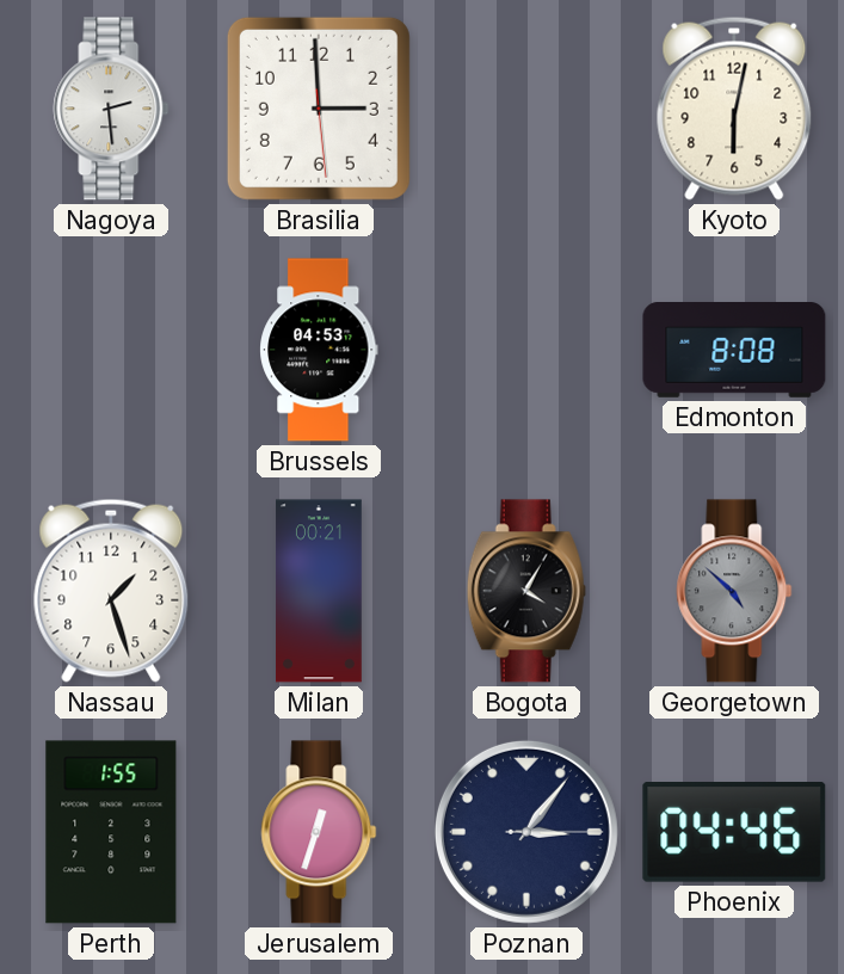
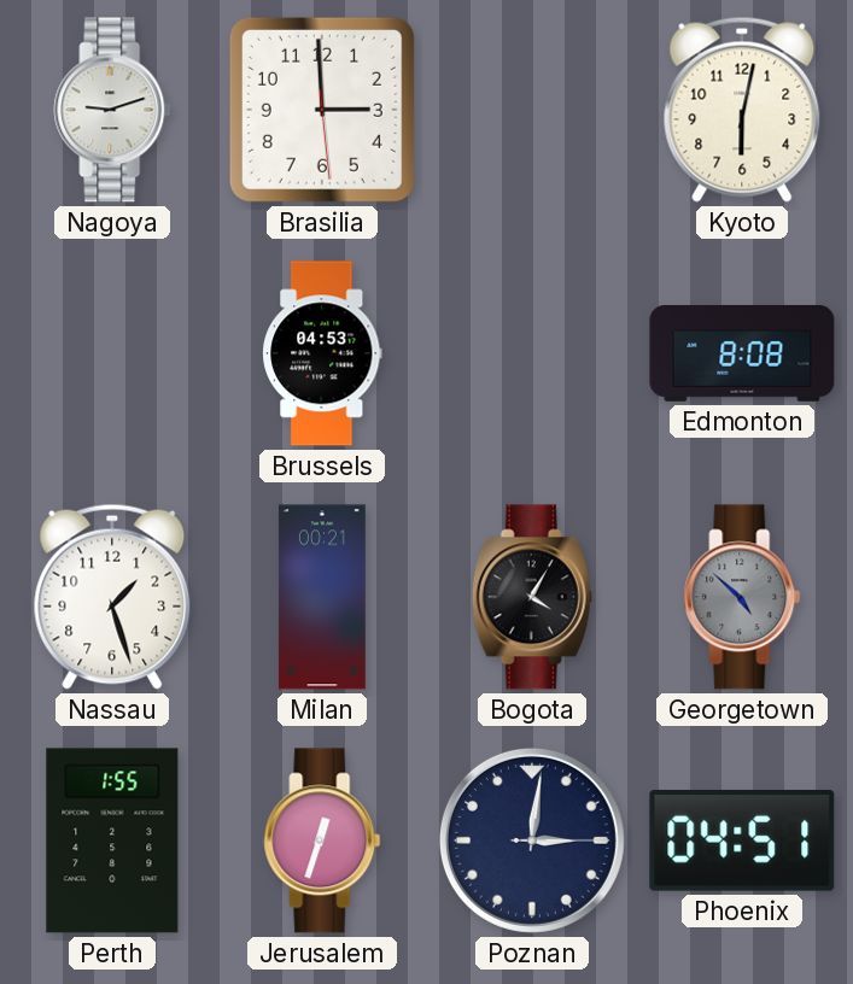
Nagoya: 2:29 -> 9:12
Poznan: 3:06 -> 3:01
Phoenix: 04:46 -> 04:51
